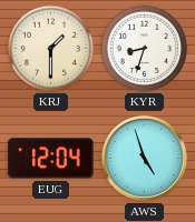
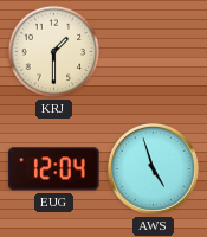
KYR: 8:33 -> none
